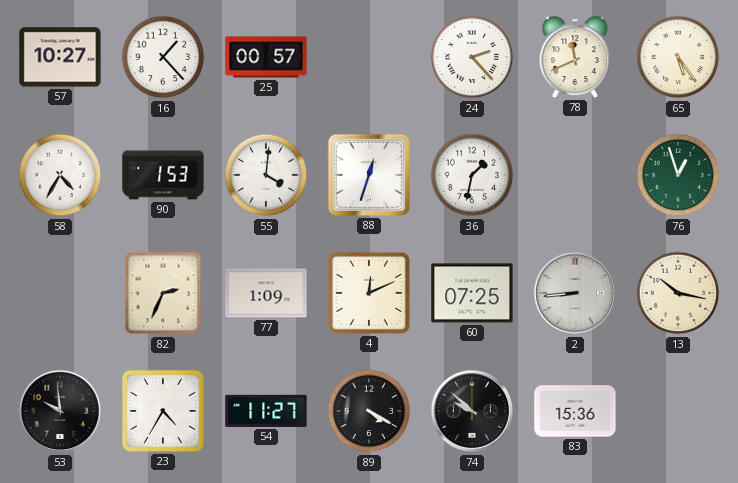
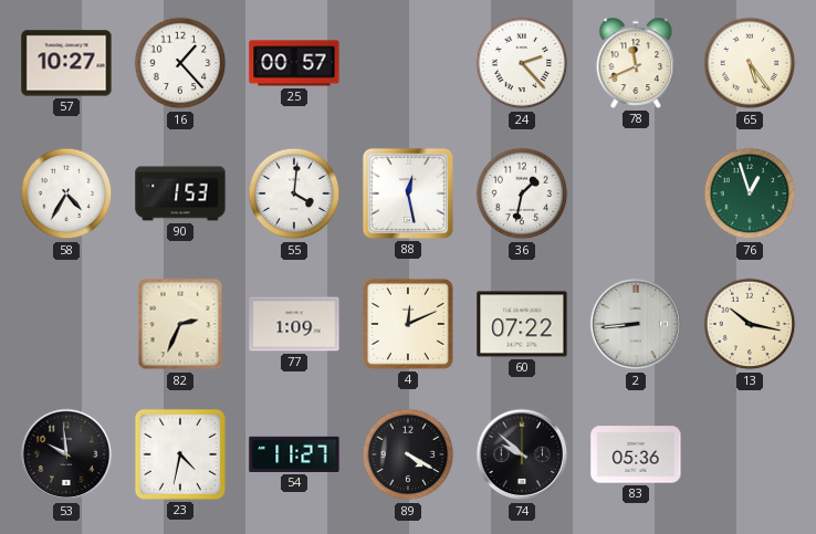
88: 12:33 -> 12:28
60: 07:25 -> 07:22
23: 4:35 -> 4:32
83: 15:36 -> 05:36
